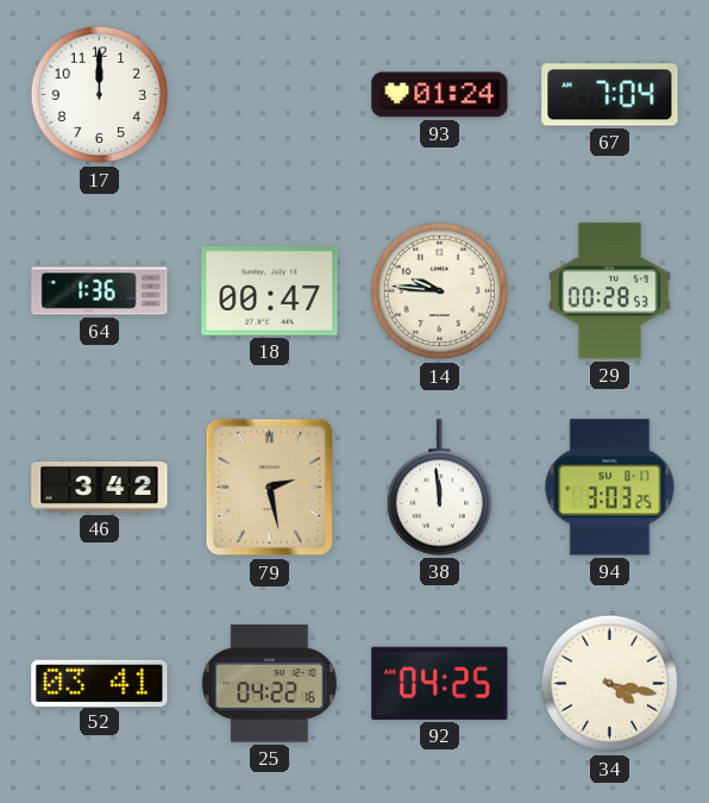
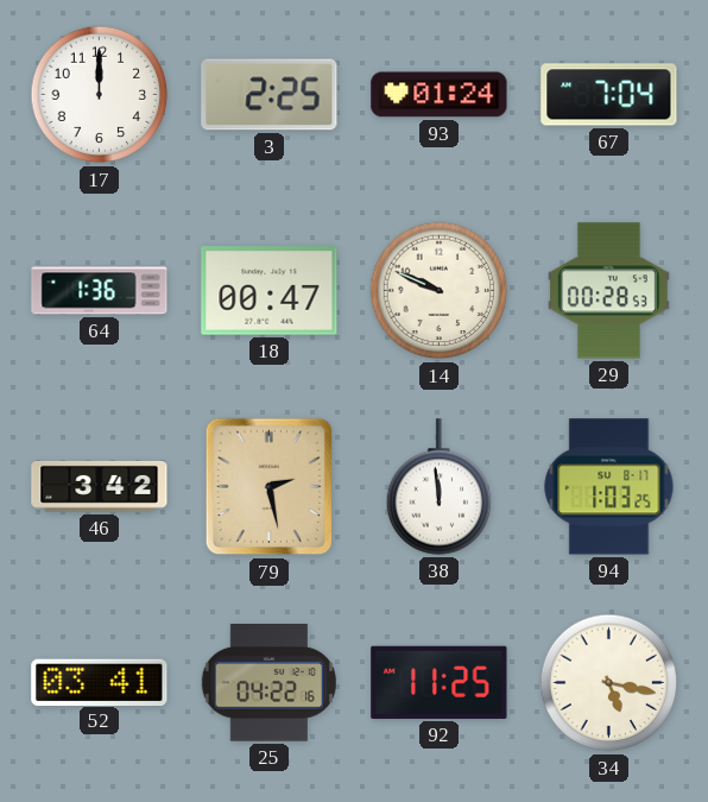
3: none -> 2:25
14: 9:46 -> 9:49
94: 3:03 -> 1:03
92: 04:25 -> 11:25
34: 4:17 -> 5:17
